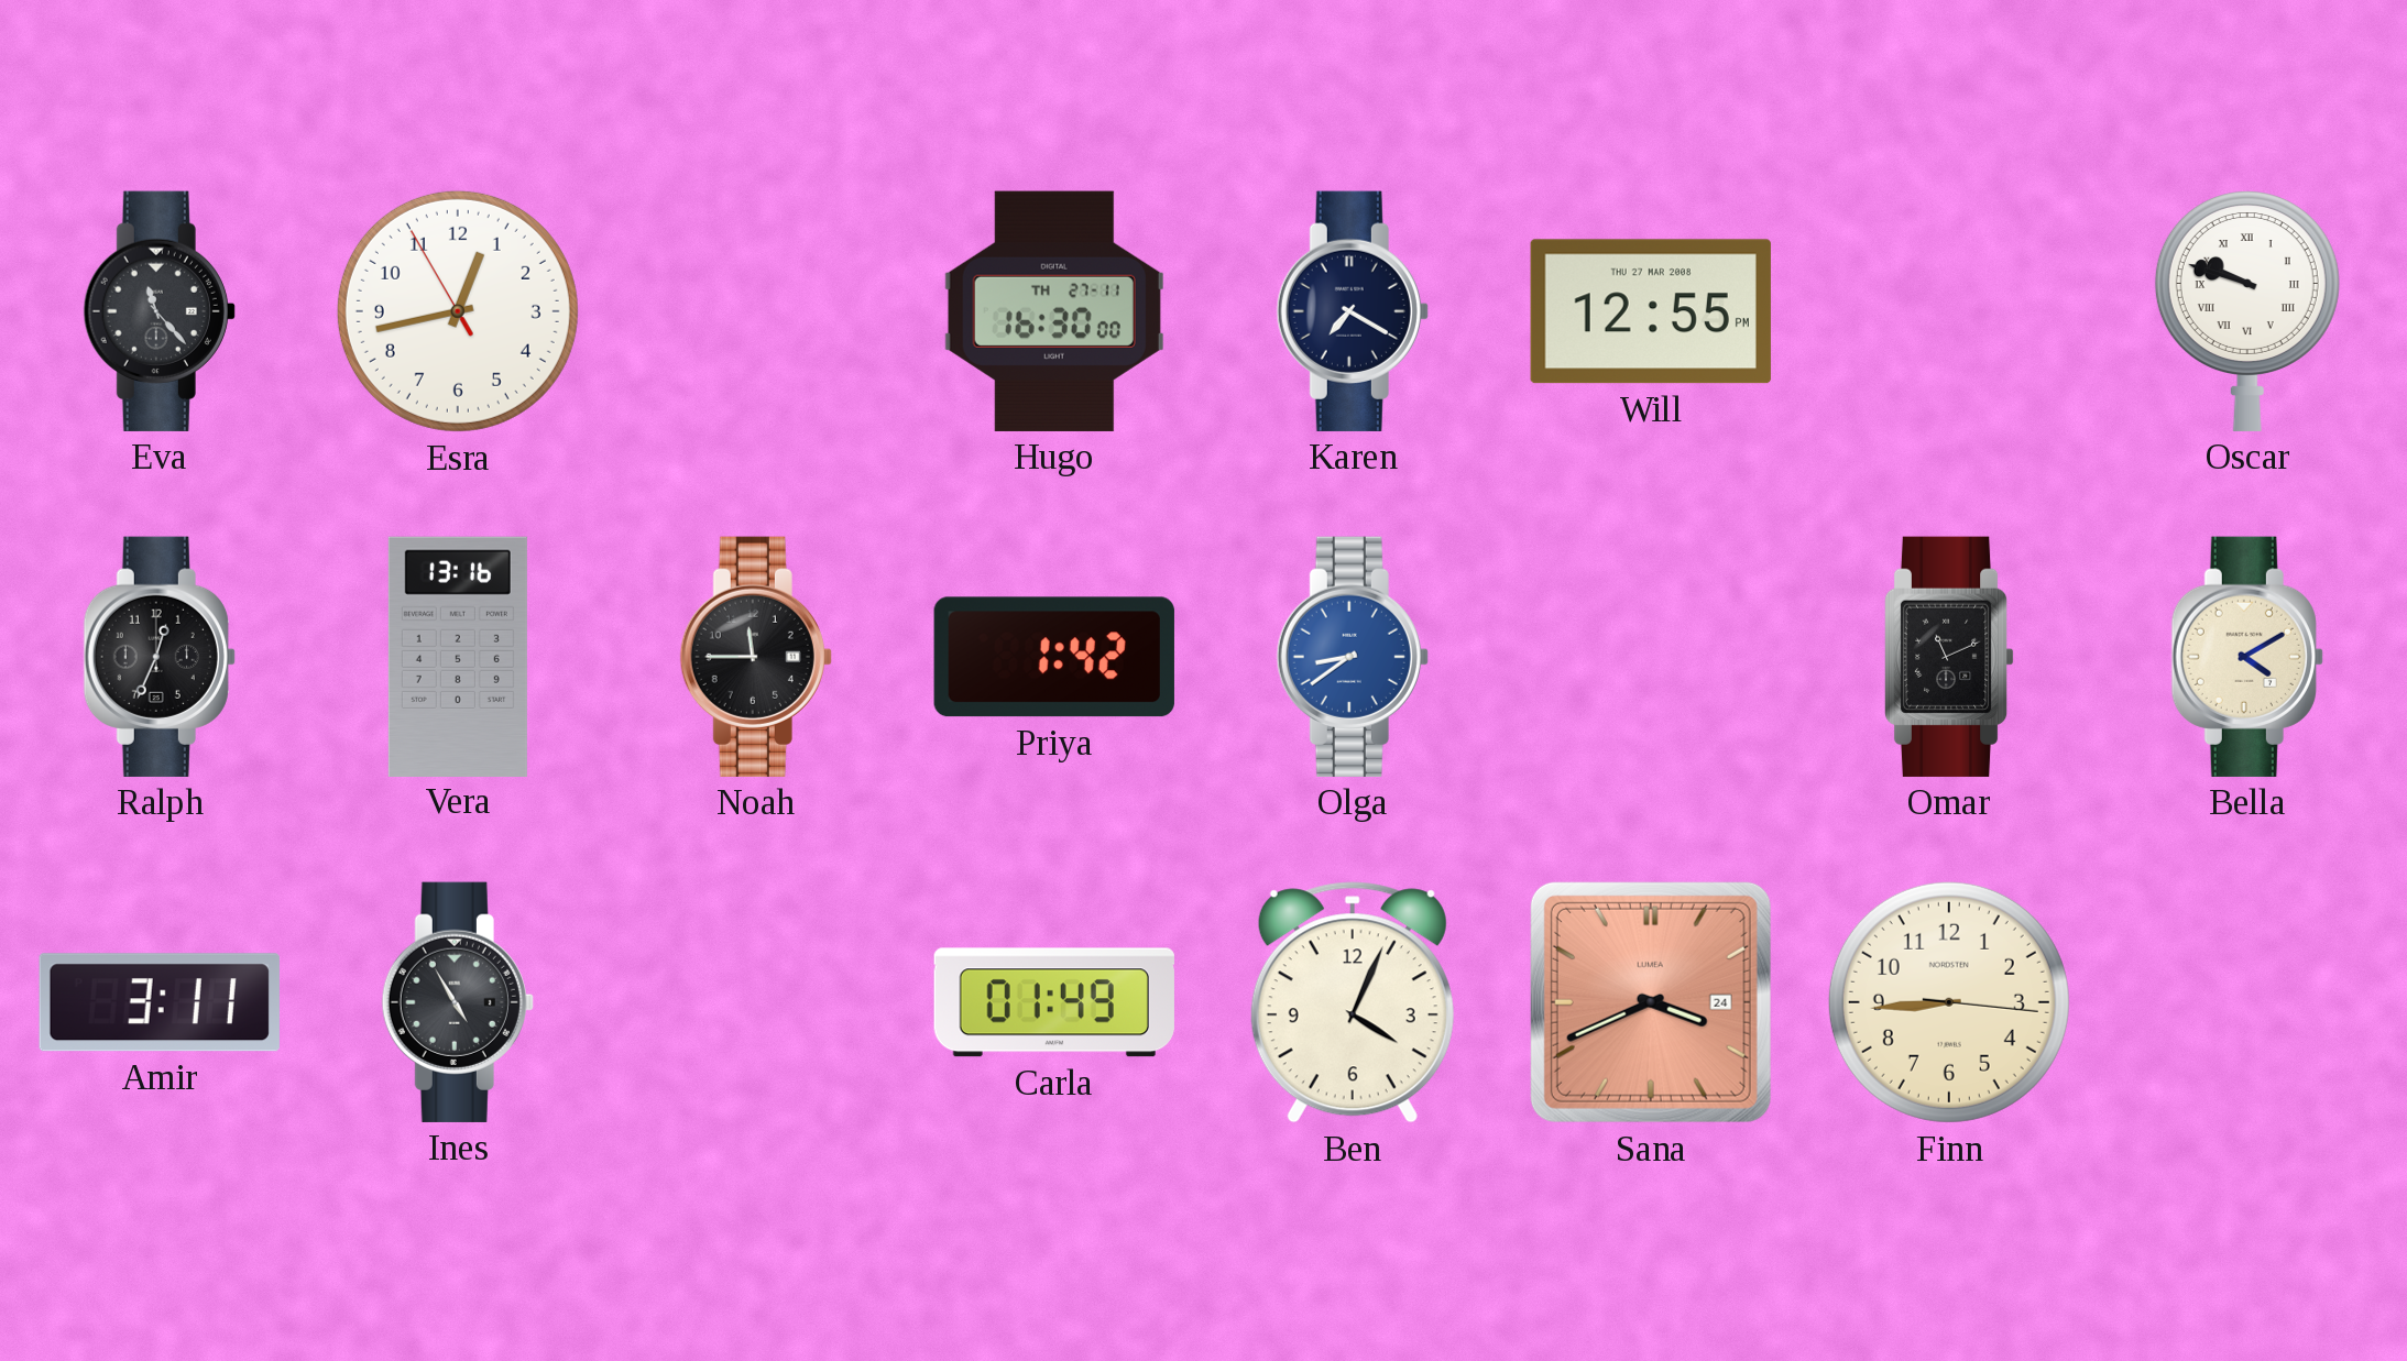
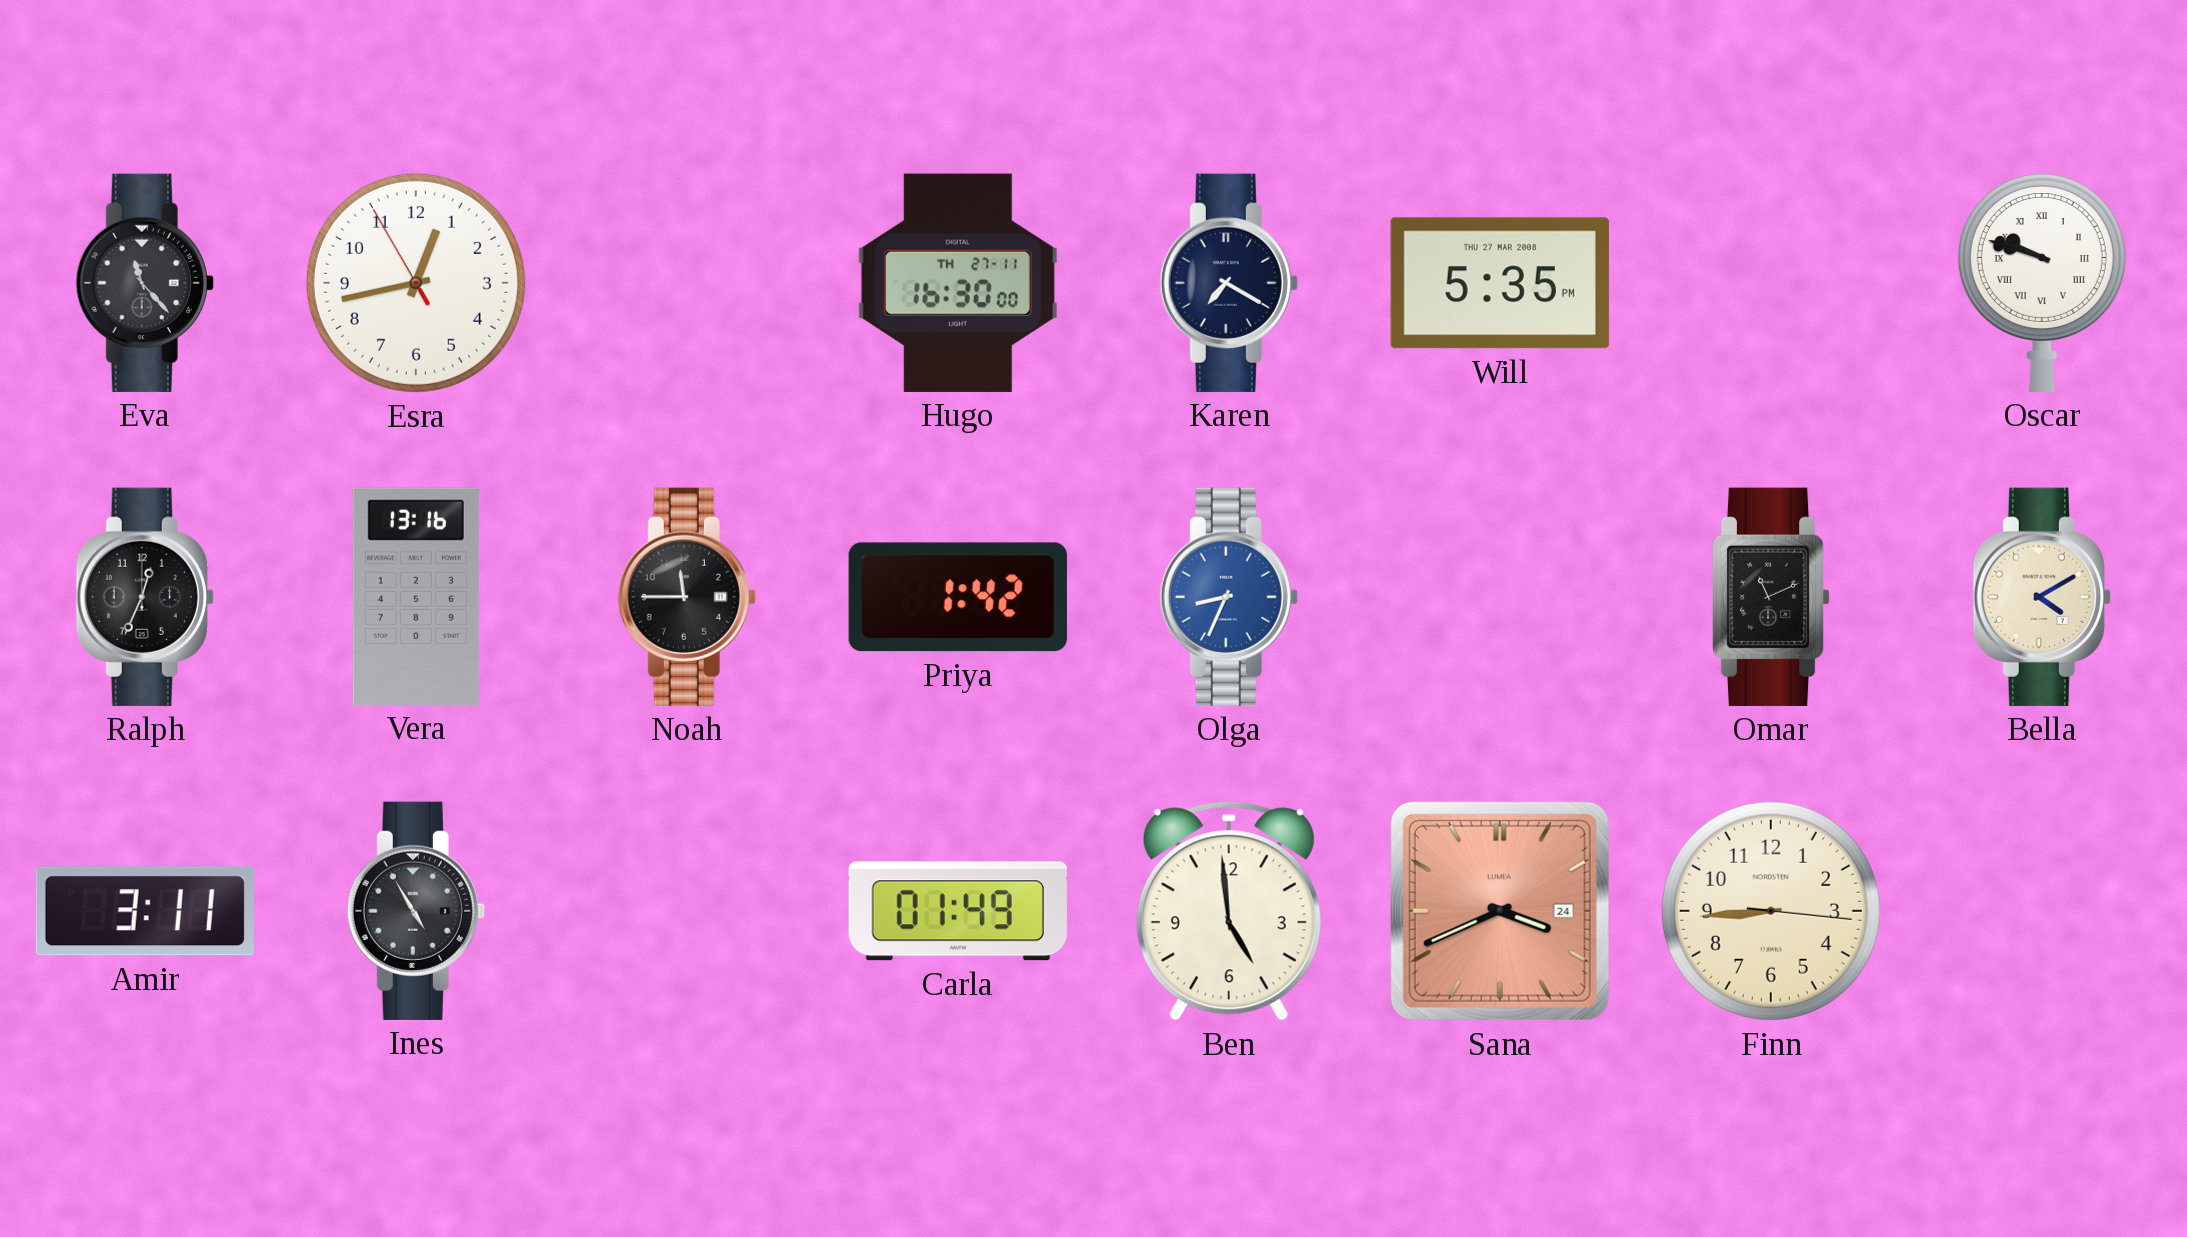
Will: 12:55 -> 5:35
Olga: 8:39 -> 8:34
Ben: 4:04 -> 4:59
